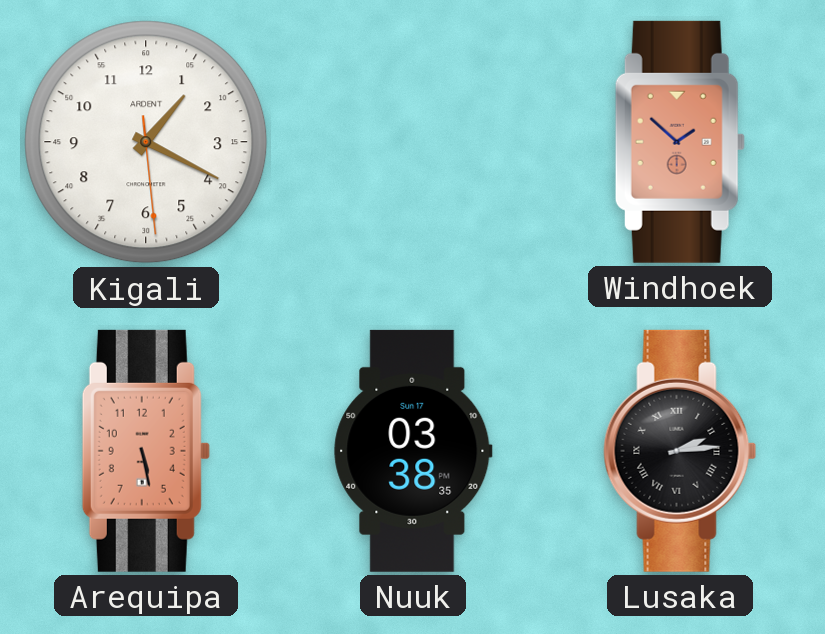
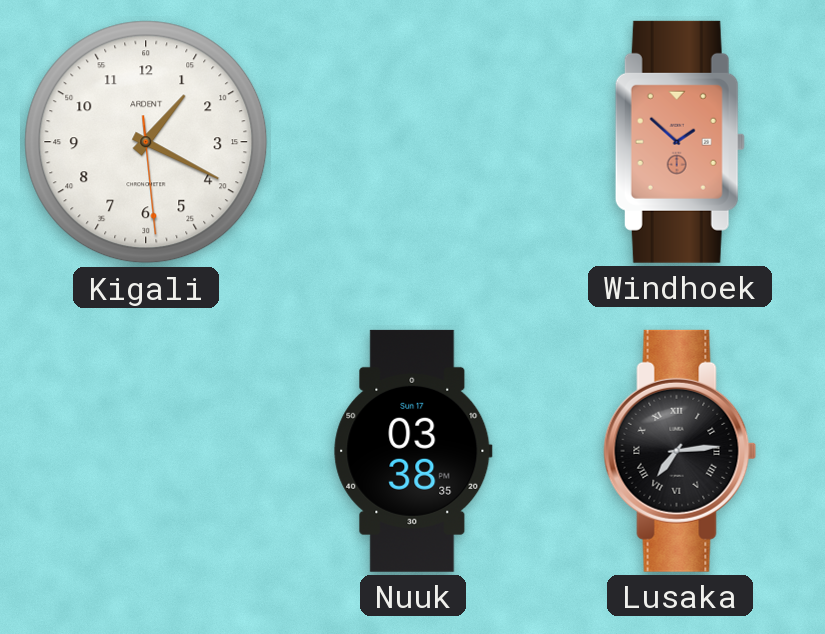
Arequipa: 5:28 -> none
Lusaka: 2:14 -> 7:14
